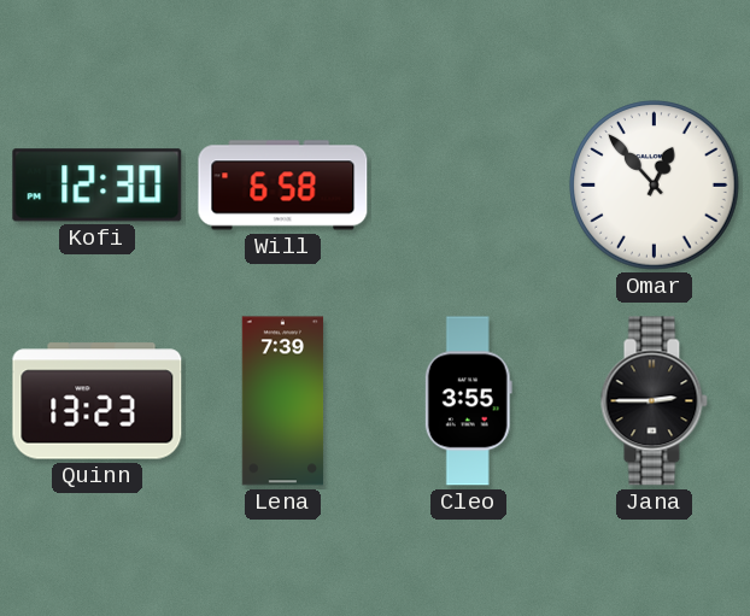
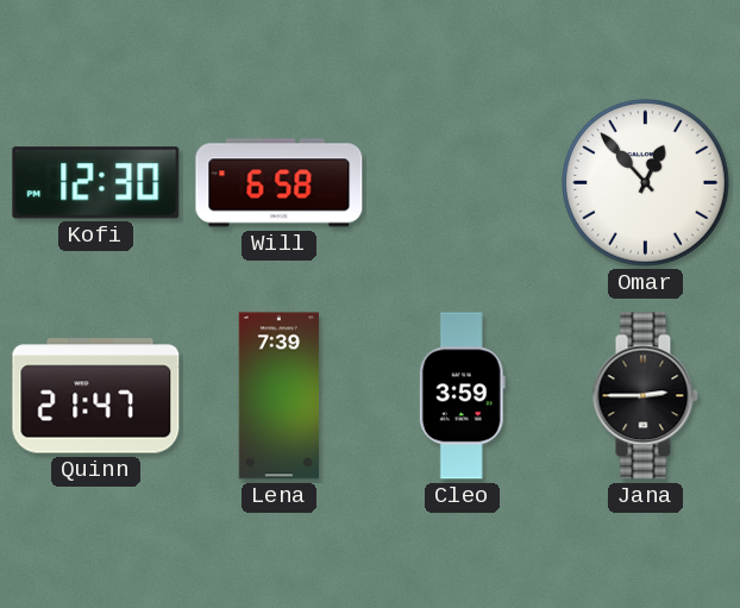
Quinn: 13:23 -> 21:47
Cleo: 3:55 -> 3:59
